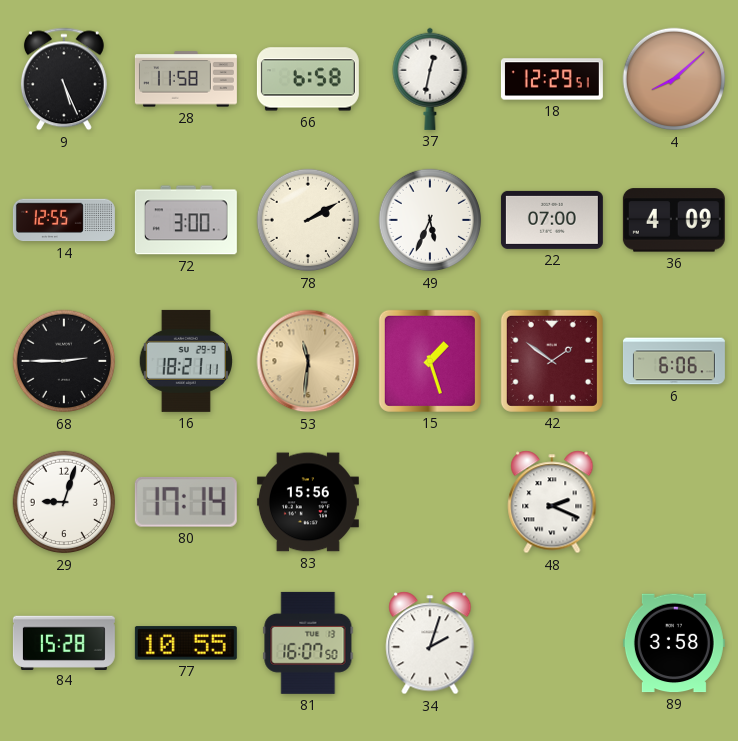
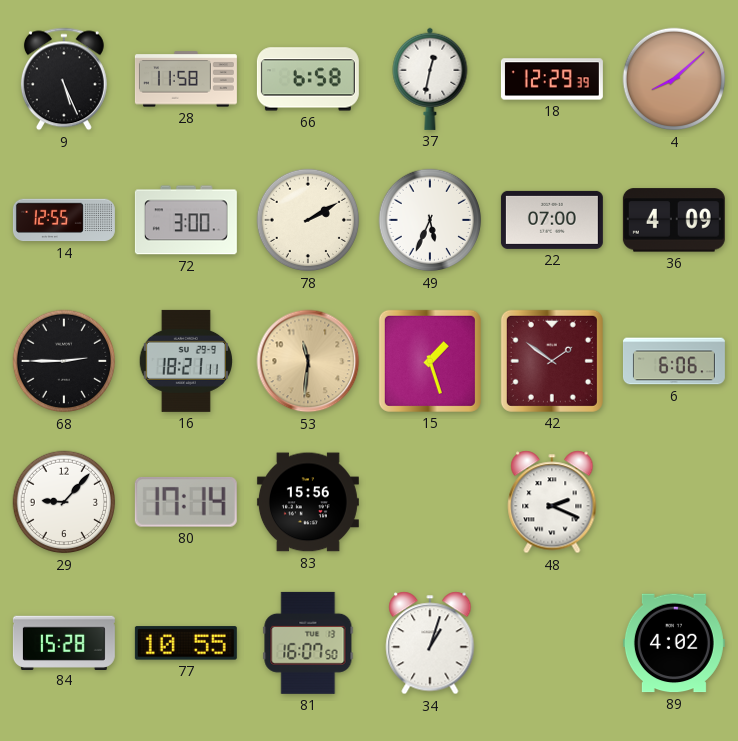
18: 12:29:51 -> 12:29:39
29: 9:03 -> 9:07
34: 2:03 -> 1:03
89: 3:58 -> 4:02
